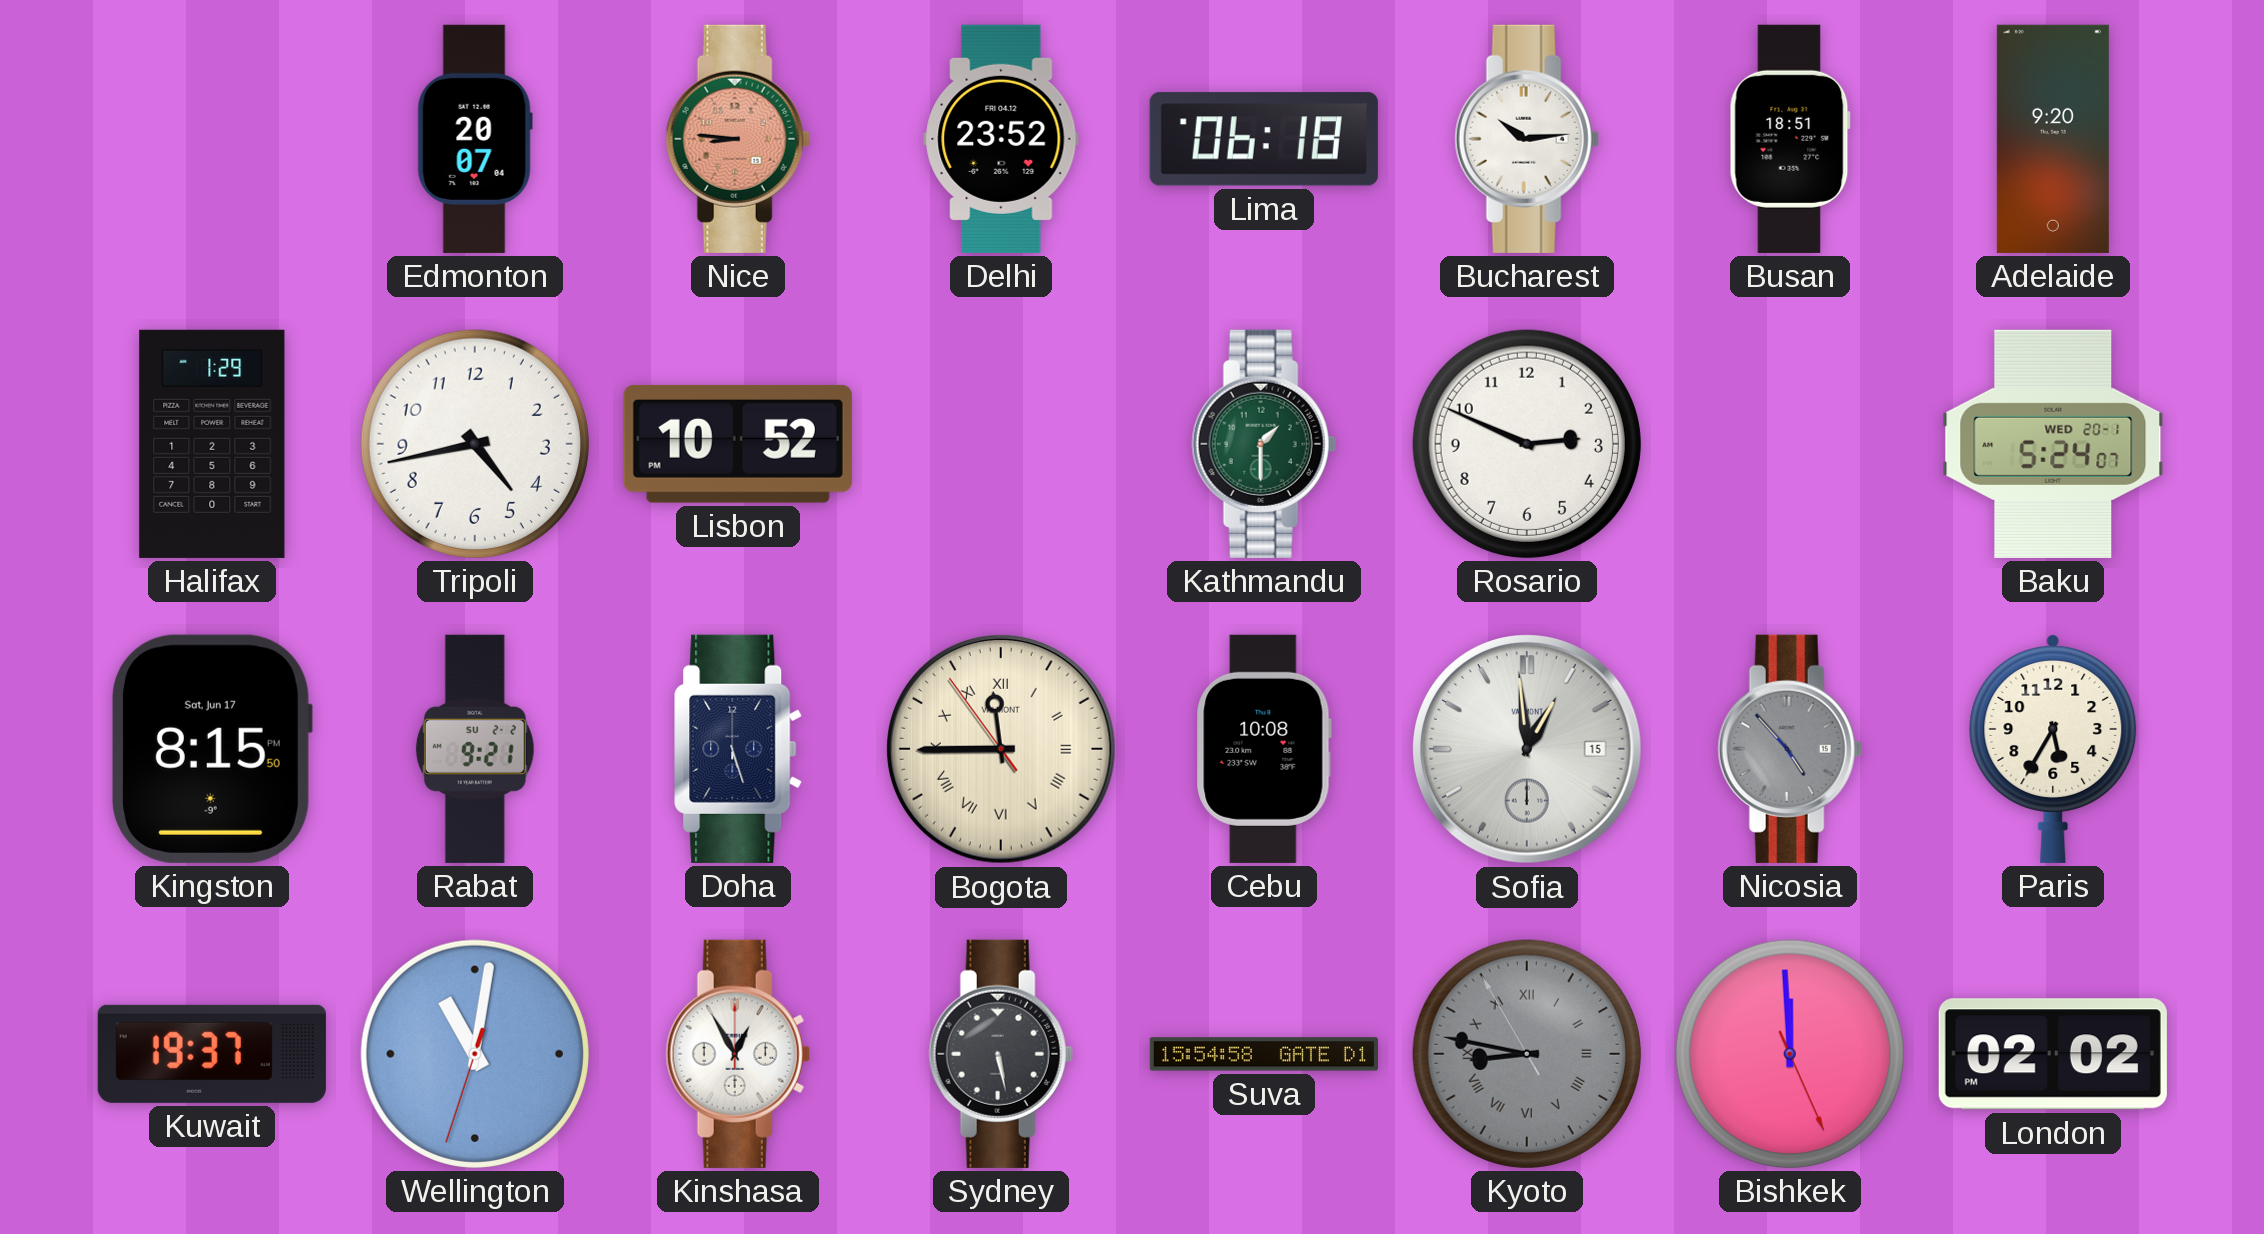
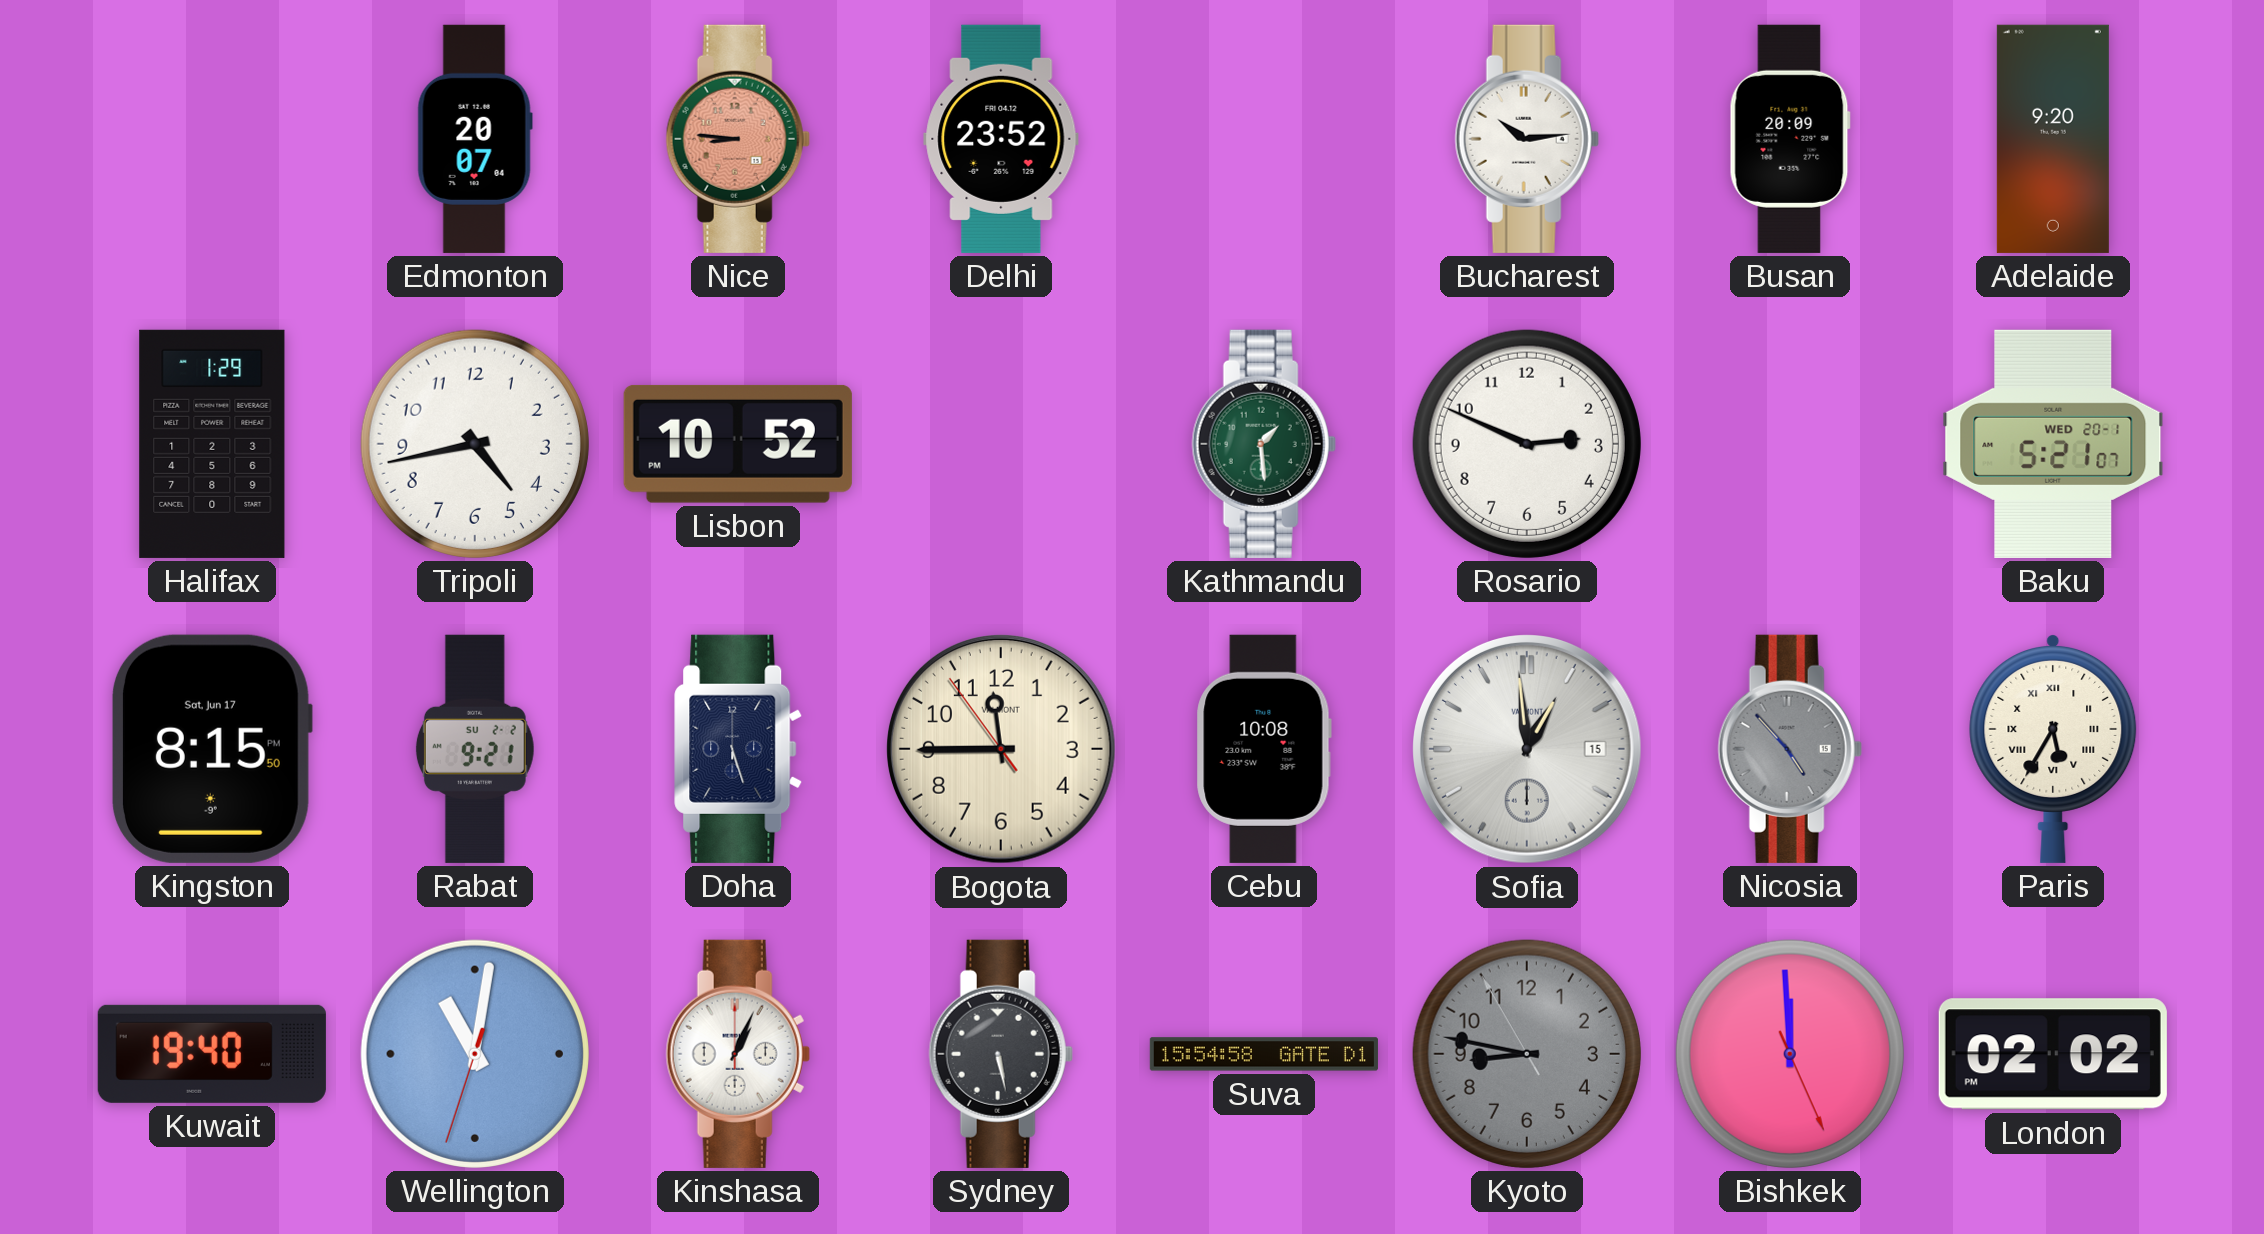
Lima: 06:18 -> none
Busan: 18:51 -> 20:09
Kathmandu: 1:30 -> 1:29
Baku: 5:24 -> 5:21
Bogota numerals: Roman -> Arabic
Paris numerals: Arabic -> Roman
Kuwait: 19:37 -> 19:40
Kinshasa: 12:55 -> 1:04
Kyoto numerals: Roman -> Arabic
